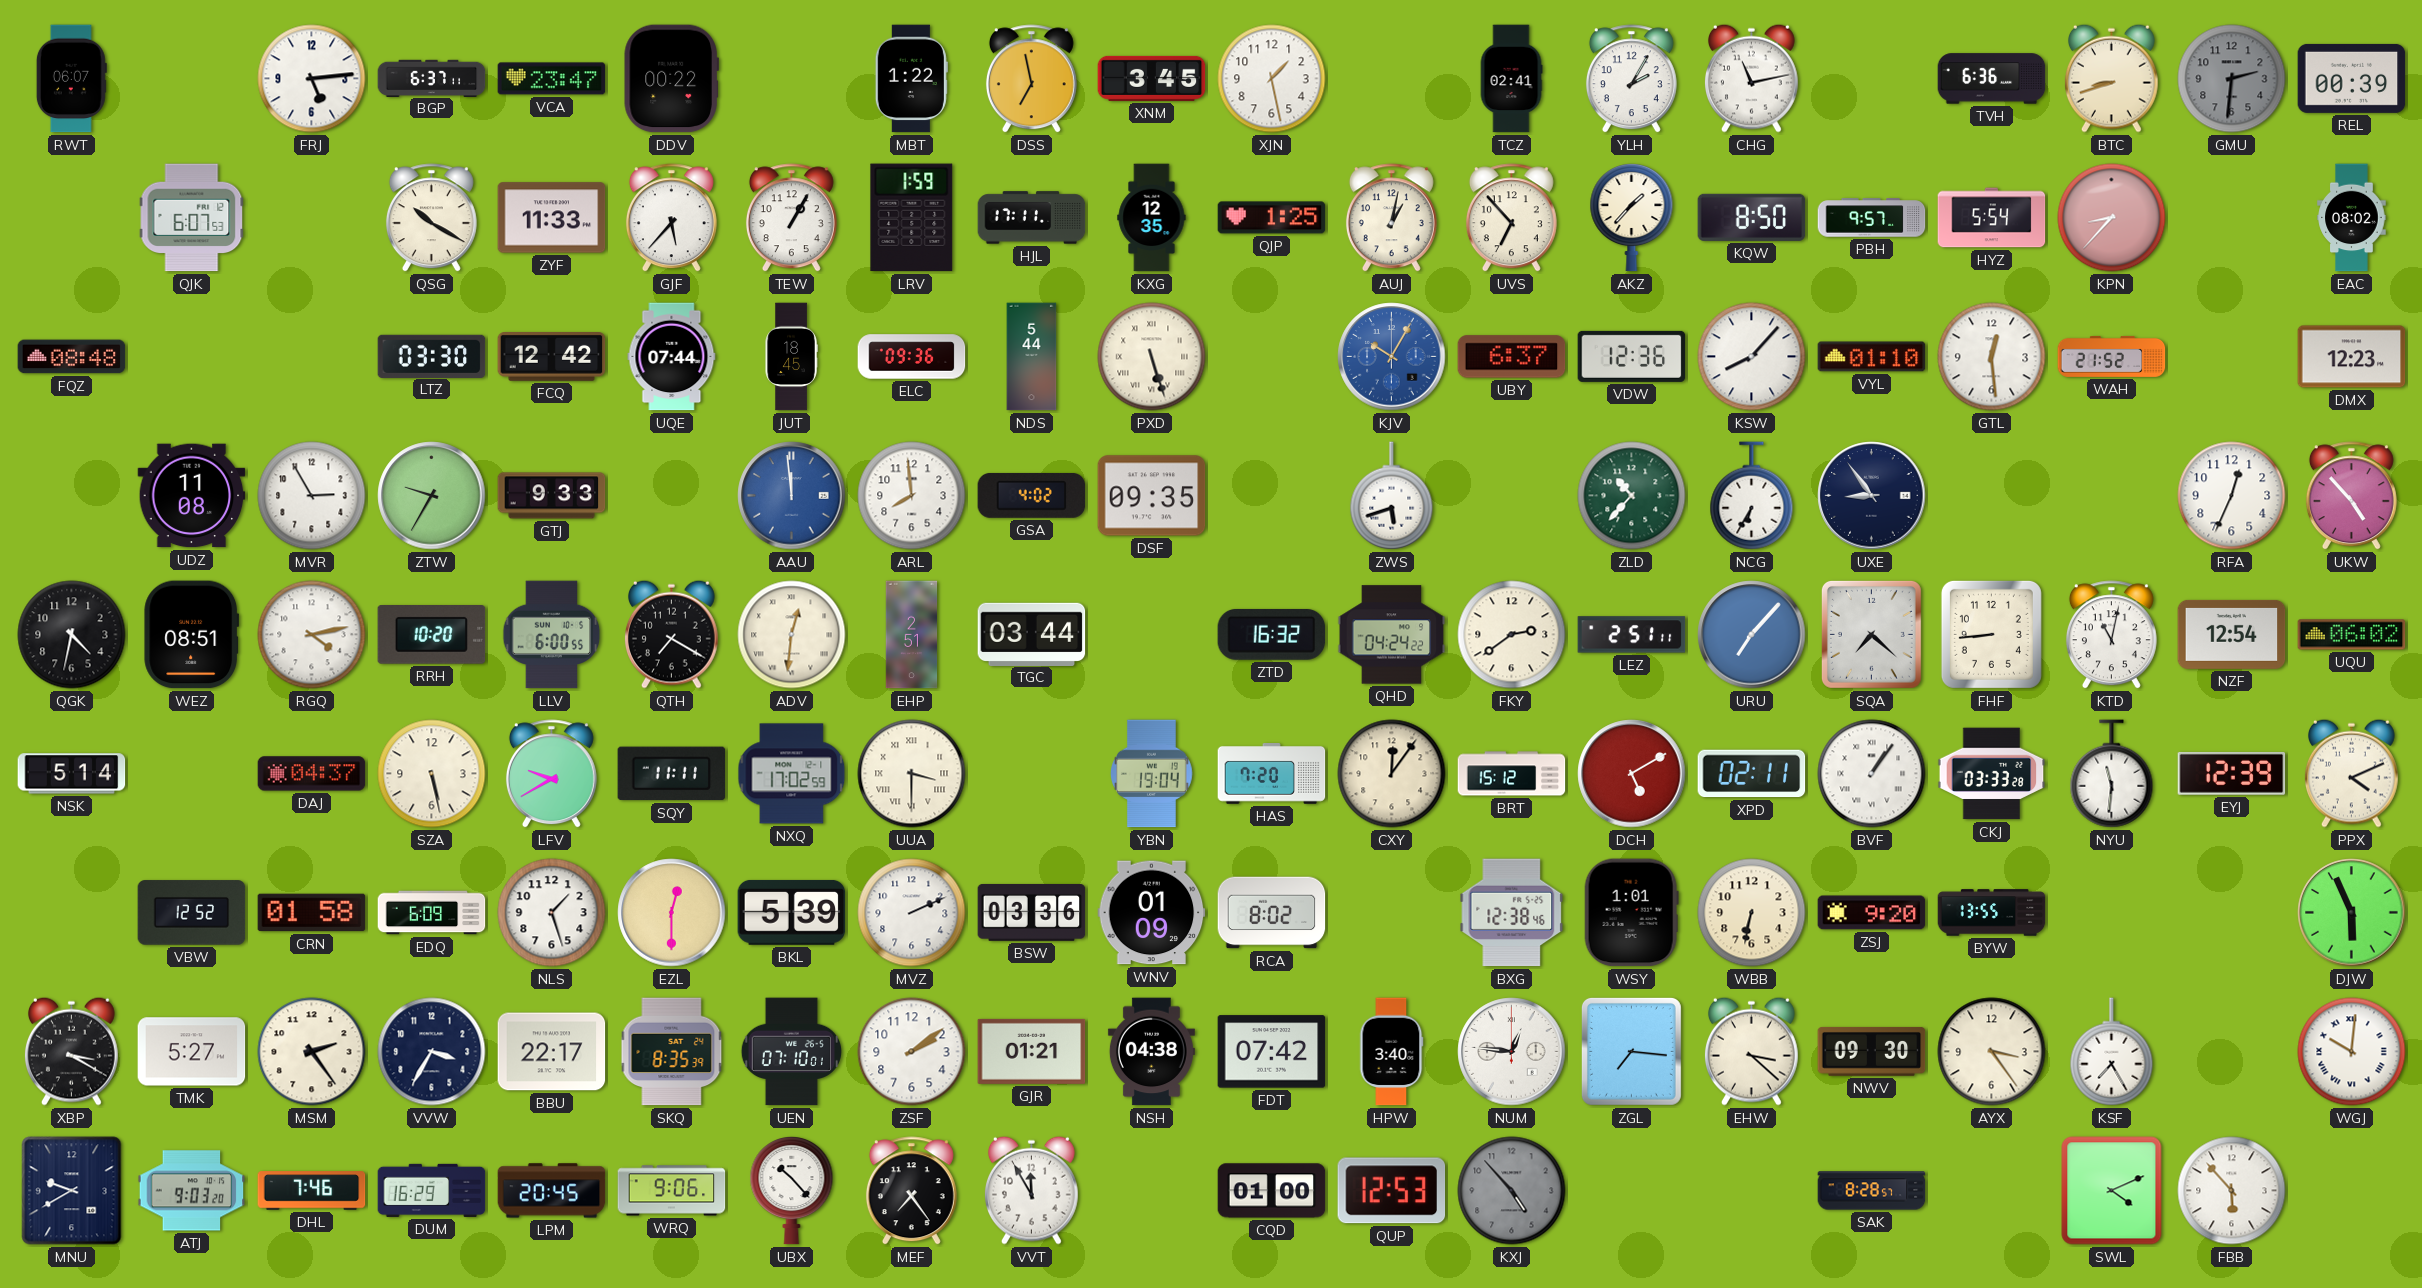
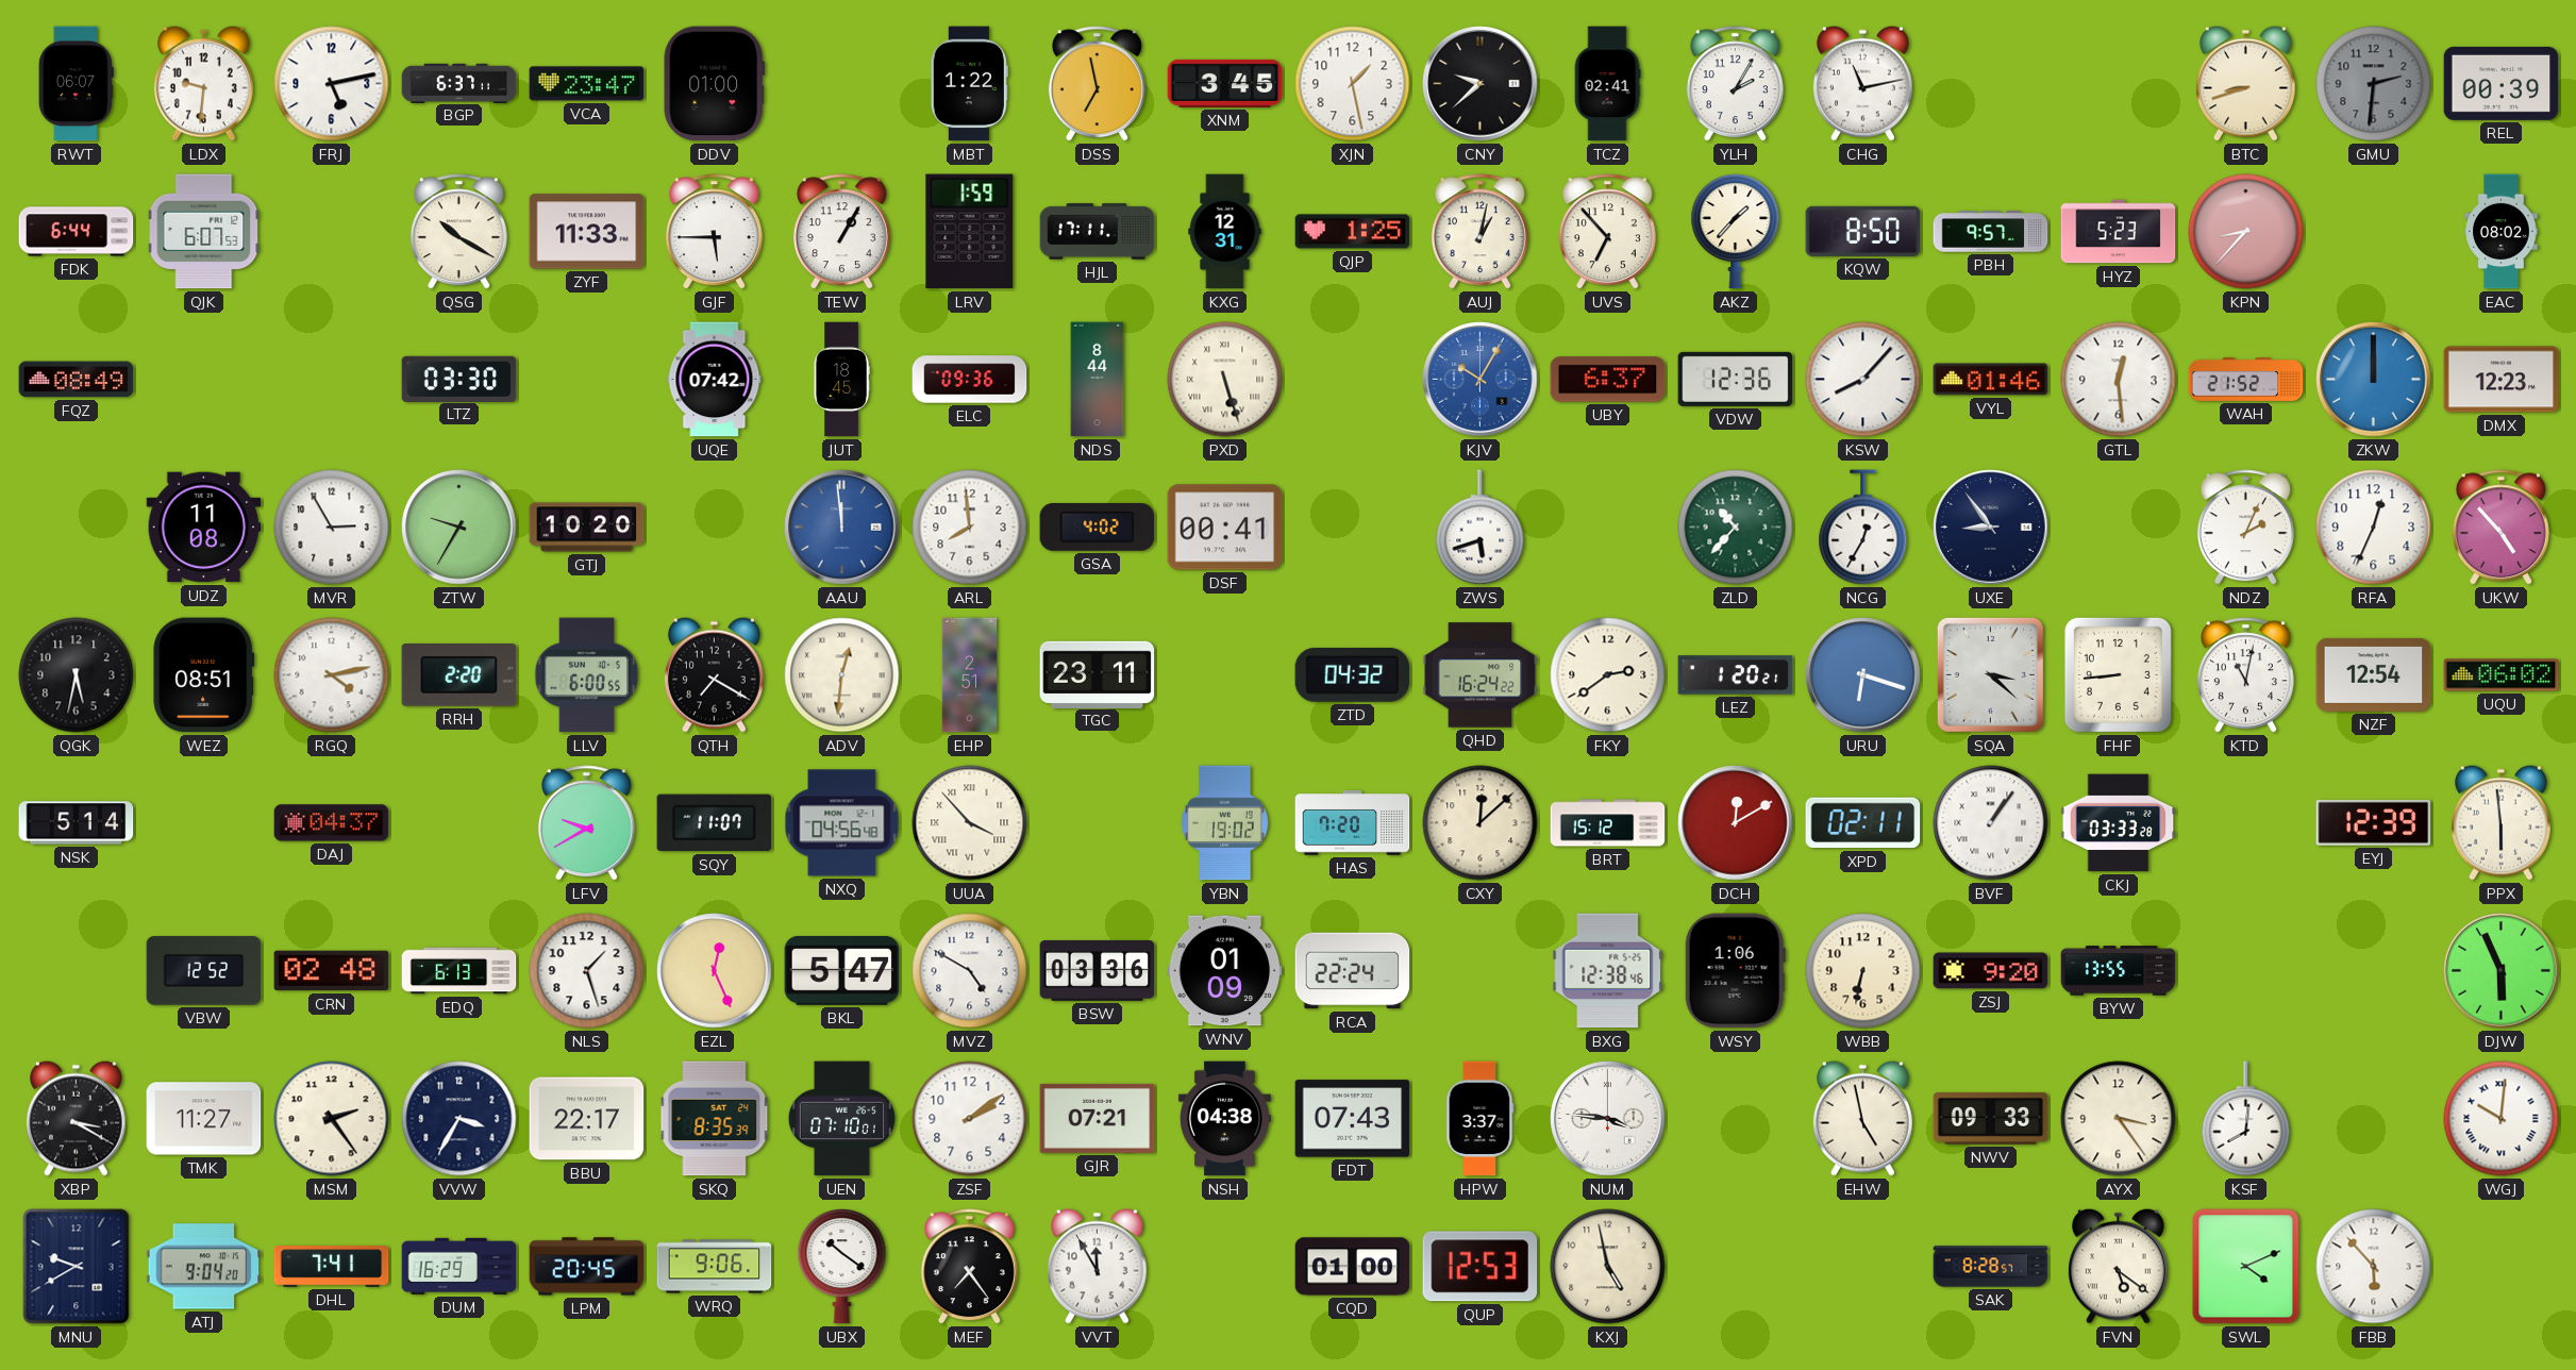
LDX: none -> 9:31
FRJ: 5:14 -> 5:13
DDV: 00:22 -> 01:00
CNY: none -> 9:38
TVH: 6:36 -> none
FDK: none -> 6:44
GJF: 5:37 -> 5:45
KXG: 12:35 -> 12:31
HYZ: 5:54 -> 5:23
FQZ: 08:48 -> 08:49
FCQ: 12:42 -> none
UQE: 07:44 -> 07:42
NDS: 5:44 -> 8:44
VYL: 01:10 -> 01:46
ZKW: none -> 12:00
GTJ: 9:33 -> 10:20
DSF: 09:35 -> 00:41
NCG: 6:35 -> 12:35
NDZ: none -> 2:04
QGK: 4:32 -> 5:32
RRH: 10:20 -> 2:20
TGC: 03:44 -> 23:11
ZTD: 16:32 -> 04:32
QHD: 04:24 -> 16:24
LEZ: 2:51 -> 1:20
URU: 7:07 -> 6:18
SQA: 7:22 -> 3:22
SZA: 5:28 -> none
SQY: 11:11 -> 11:07
NXQ: 17:02 -> 04:56
UUA: 3:30 -> 3:53
YBN: 19:04 -> 19:02
CXY: 12:06 -> 12:08
DCH: 5:10 -> 12:10
NYU: 11:31 -> none
PPX: 4:11 -> 5:59
CRN: 01:58 -> 02:48
EDQ: 6:09 -> 6:13
EZL: 12:30 -> 12:26
BKL: 5:39 -> 5:47
MVZ: 2:11 -> 4:50
RCA: 8:02 -> 22:24
WSY: 1:01 -> 1:06
TMK: 5:27 -> 11:27
GJR: 01:21 -> 07:21
FDT: 07:42 -> 07:43
HPW: 3:40 -> 3:37
NUM: 12:46 -> 3:46
ZGL: 7:16 -> none
EHW: 3:22 -> 4:58
NWV: 09:30 -> 09:33
KSF: 7:25 -> 8:01
ATJ: 9:03 -> 9:04
DHL: 7:46 -> 7:41
UBX: 10:23 -> 10:21
KXJ: 4:53 -> 4:58
KXJ dial: grey -> cream
FVN: none -> 5:21
